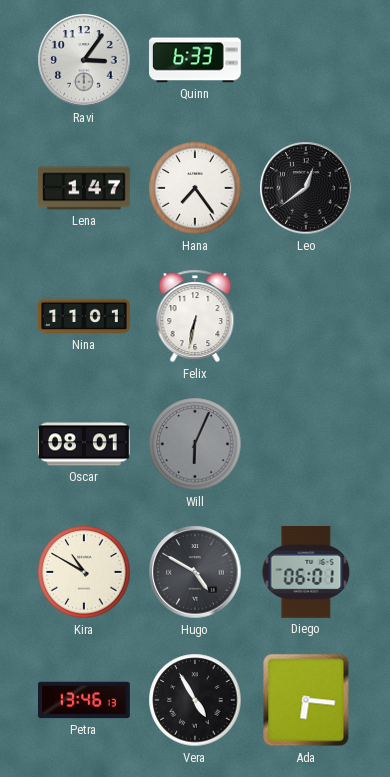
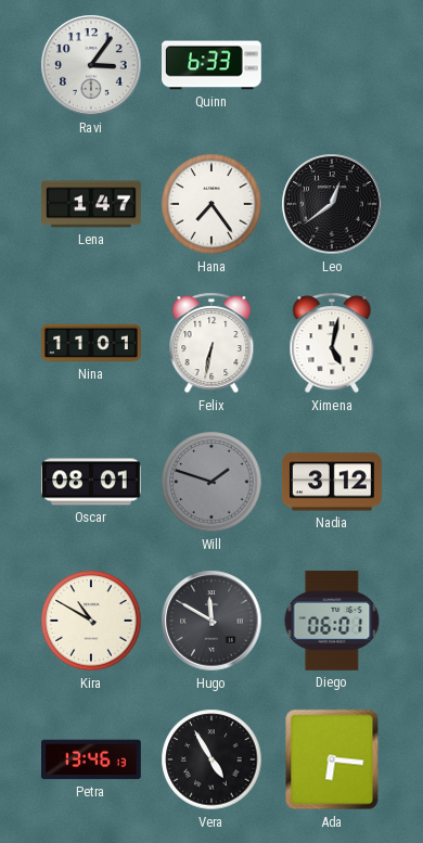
Ximena: none -> 5:02
Will: 6:04 -> 1:48
Nadia: none -> 3:12
Hugo: 4:50 -> 11:50
